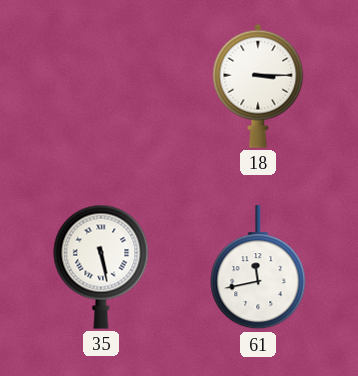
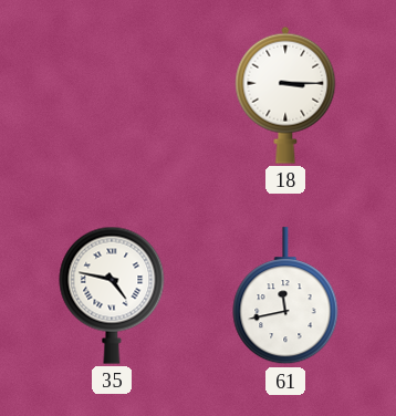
35: 5:28 -> 4:47
